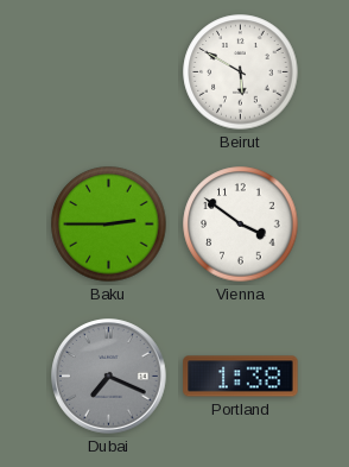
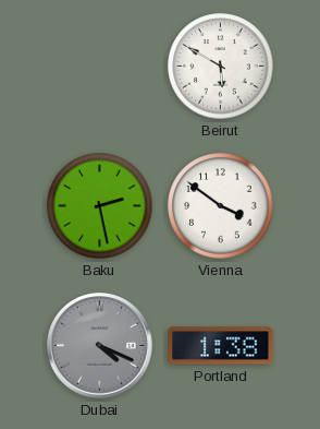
Baku: 2:45 -> 2:28
Dubai: 7:19 -> 4:19
